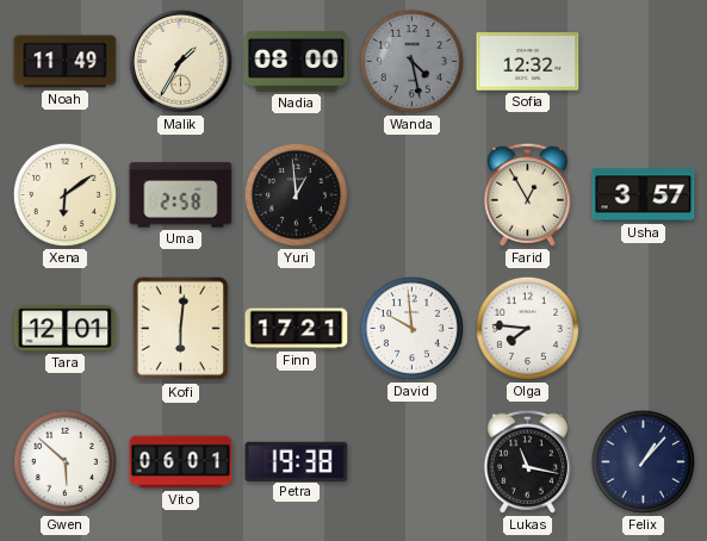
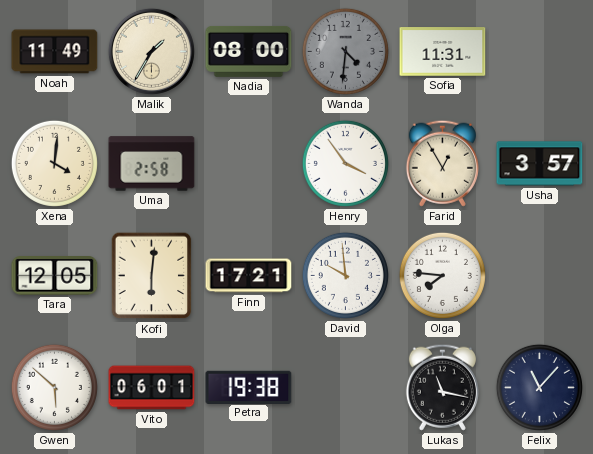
Wanda: 4:28 -> 4:31
Sofia: 12:32 -> 11:31
Xena: 6:09 -> 4:01
Yuri: 12:59 -> none
Henry: none -> 3:54
Tara: 12:01 -> 12:05
Felix: 1:07 -> 11:07
